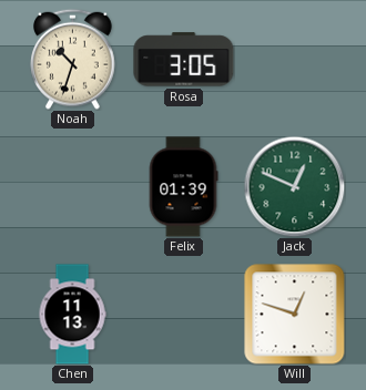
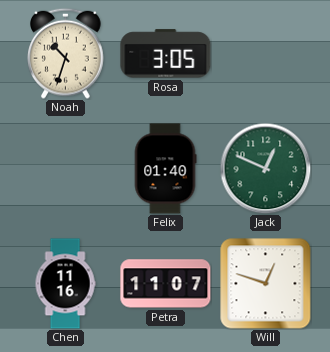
Felix: 01:39 -> 01:40
Chen: 11:13 -> 11:16
Petra: none -> 11:07
